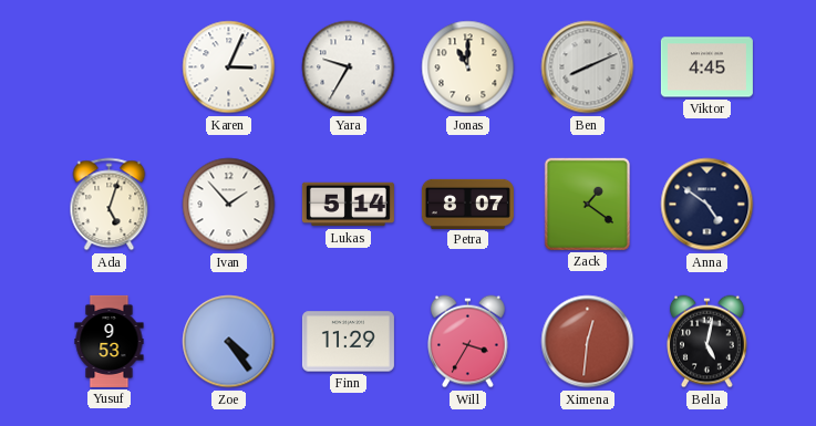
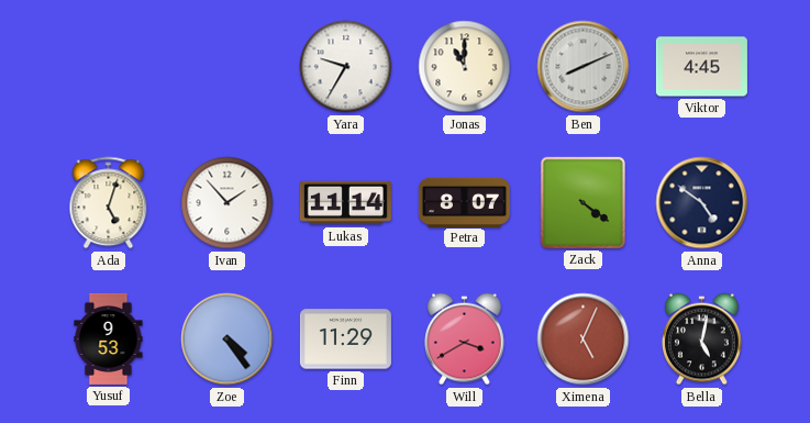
Karen: 3:04 -> none
Lukas: 5:14 -> 11:14
Zack: 1:21 -> 4:21
Will: 3:35 -> 3:40
Ximena: 12:31 -> 5:04
